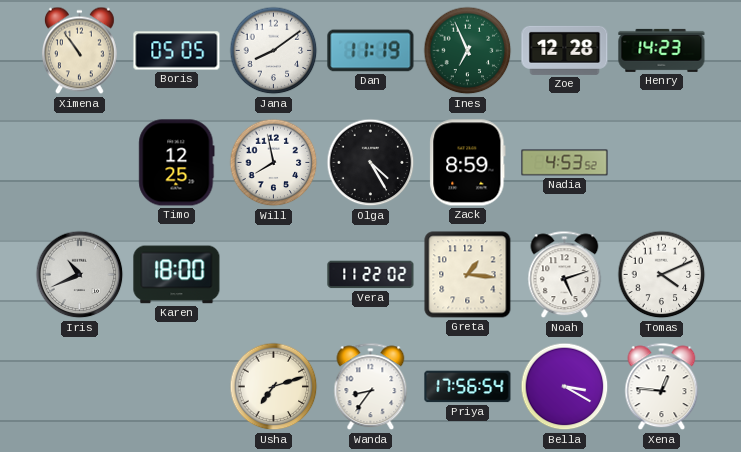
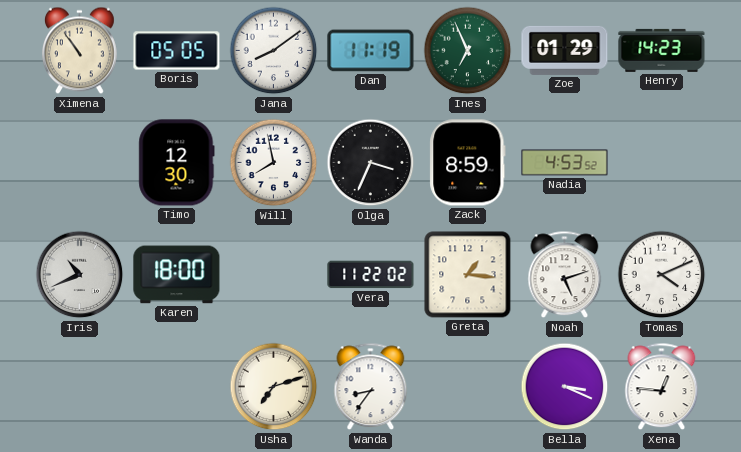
Zoe: 12:28 -> 01:29
Timo: 12:25 -> 12:30
Olga: 4:25 -> 3:34
Priya: 17:56 -> none
Bella: 3:20 -> 3:19
